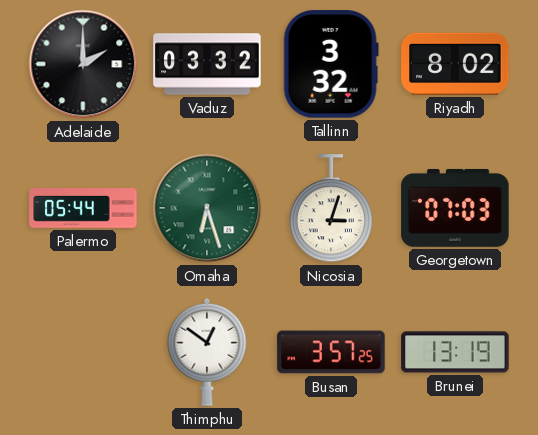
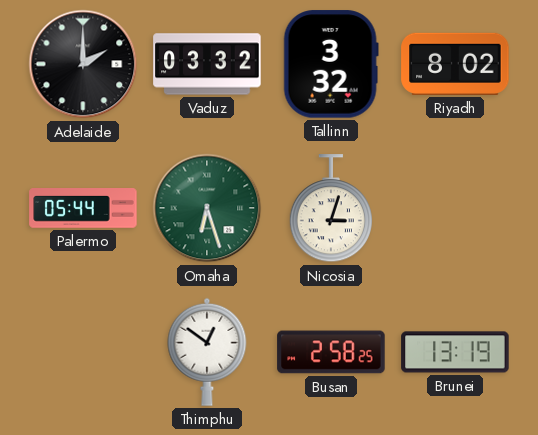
Georgetown: 07:03 -> none
Busan: 3:57 -> 2:58
